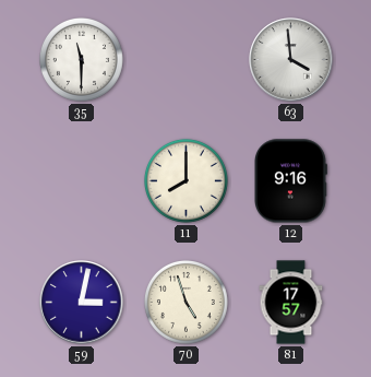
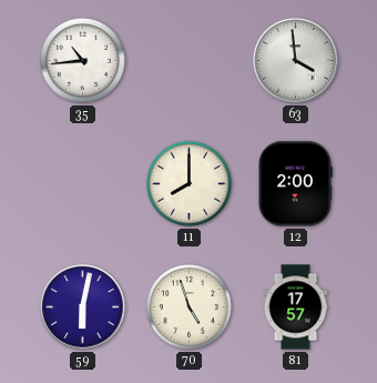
35: 11:30 -> 10:44
12: 9:16 -> 2:00
59: 3:02 -> 6:02
